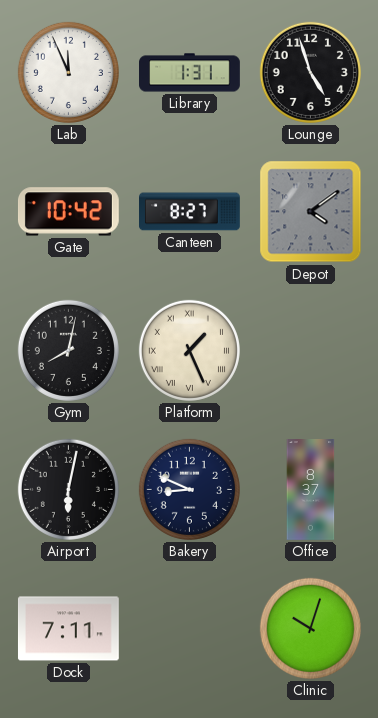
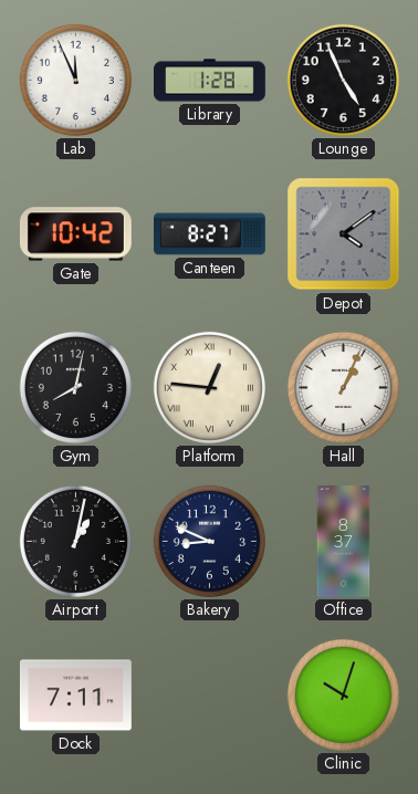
Library: 1:31 -> 1:28
Lounge: 4:57 -> 4:56
Platform: 1:26 -> 12:46
Hall: none -> 1:04
Airport: 6:02 -> 1:02
